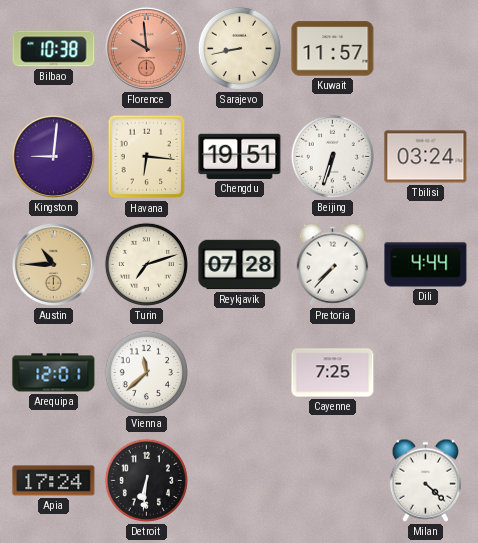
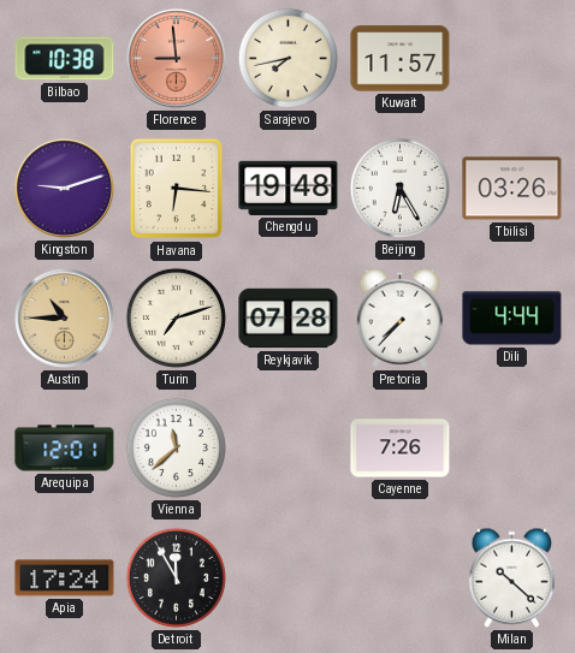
Florence: 9:59 -> 8:59
Sarajevo: 8:43 -> 7:43
Kingston: 9:01 -> 9:12
Chengdu: 19:51 -> 19:48
Beijing: 6:33 -> 6:25
Tbilisi: 03:24 -> 03:26
Cayenne: 7:25 -> 7:26
Detroit: 6:31 -> 11:55
Milan: 4:22 -> 10:22
